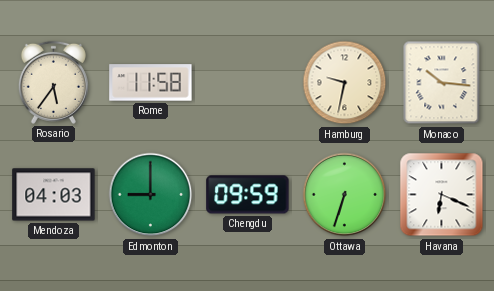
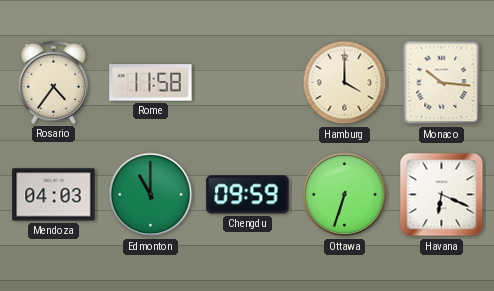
Rosario: 5:36 -> 4:36
Hamburg: 9:32 -> 4:00
Edmonton: 9:00 -> 11:00
